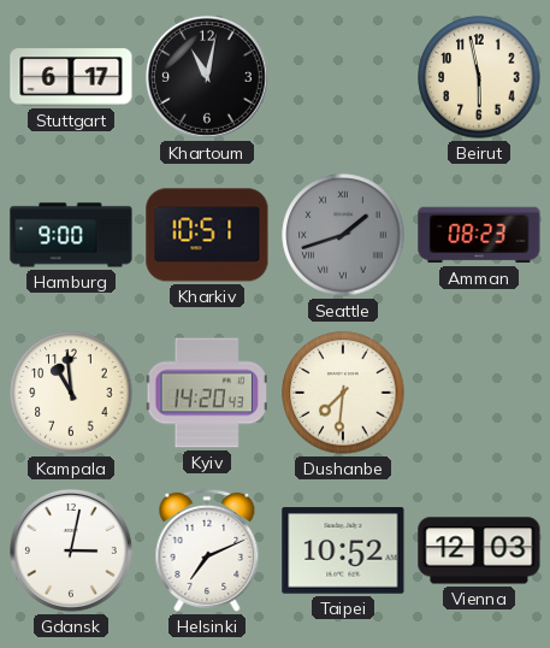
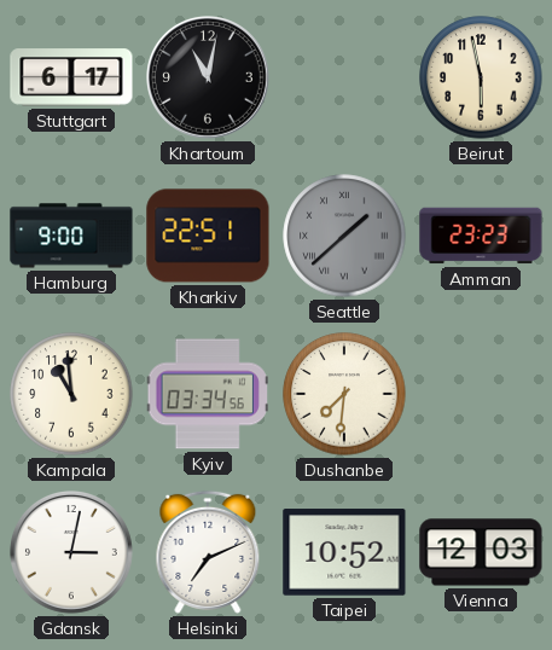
Kharkiv: 10:51 -> 22:51
Seattle: 1:42 -> 1:38
Amman: 08:23 -> 23:23
Kyiv: 14:20 -> 03:34
